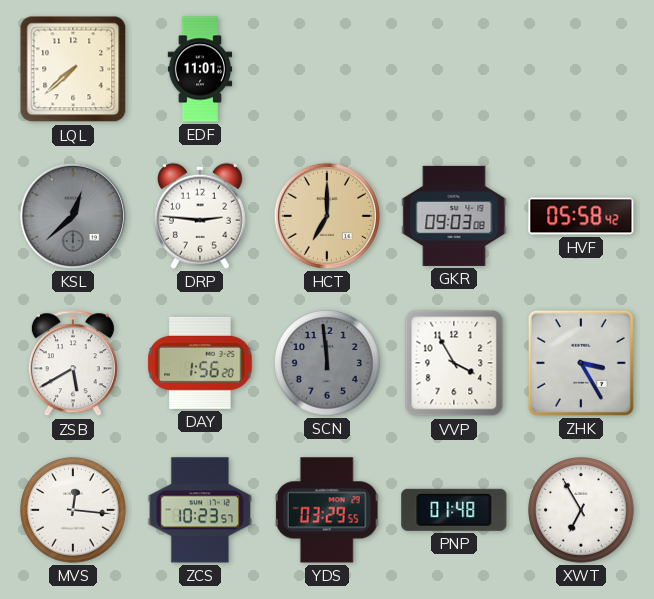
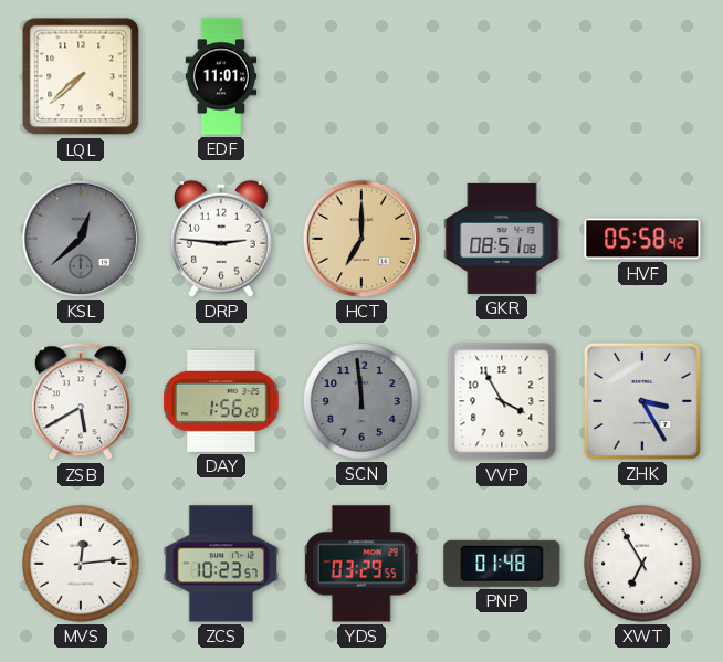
GKR: 09:03 -> 08:51
MVS: 12:16 -> 12:14
